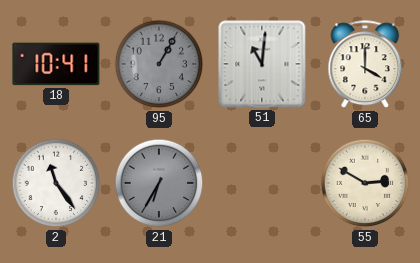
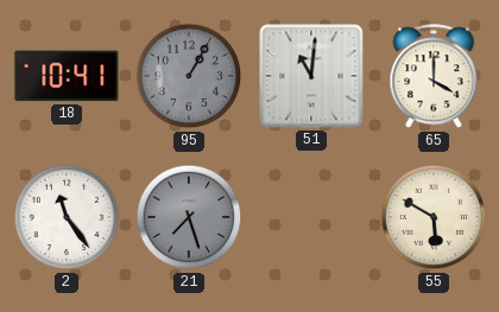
21: 6:35 -> 7:27
55: 2:50 -> 5:50
